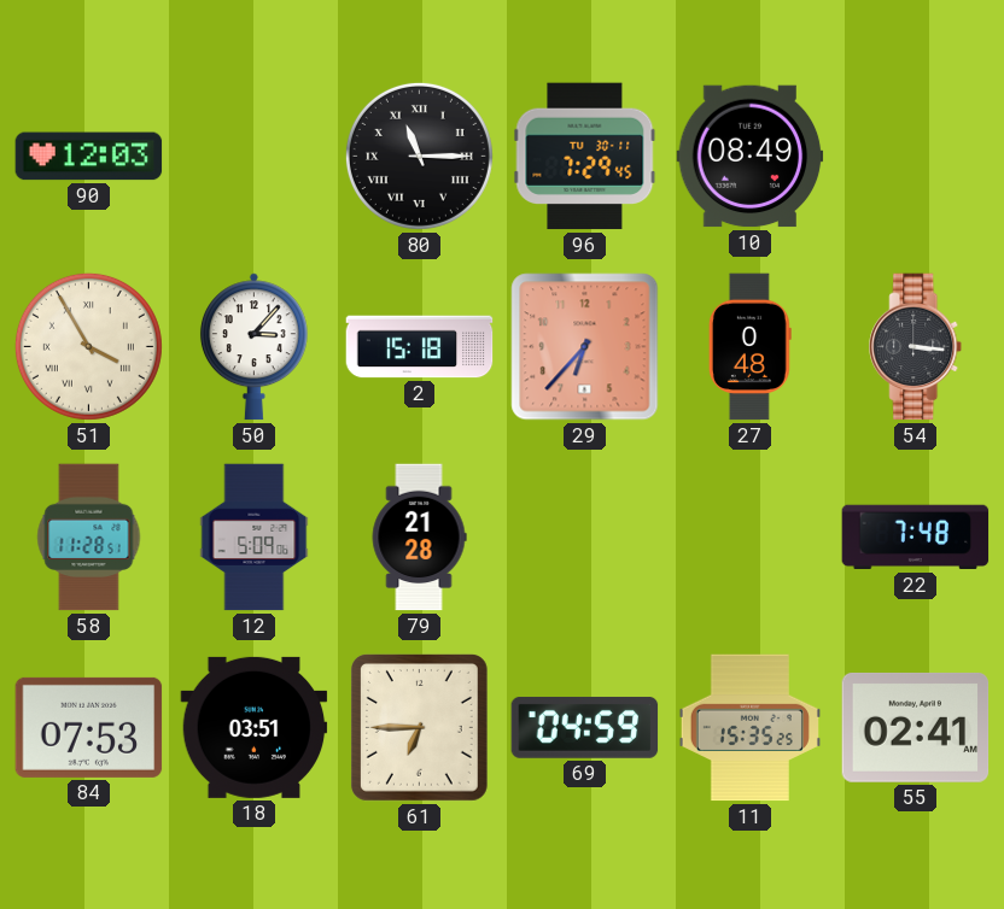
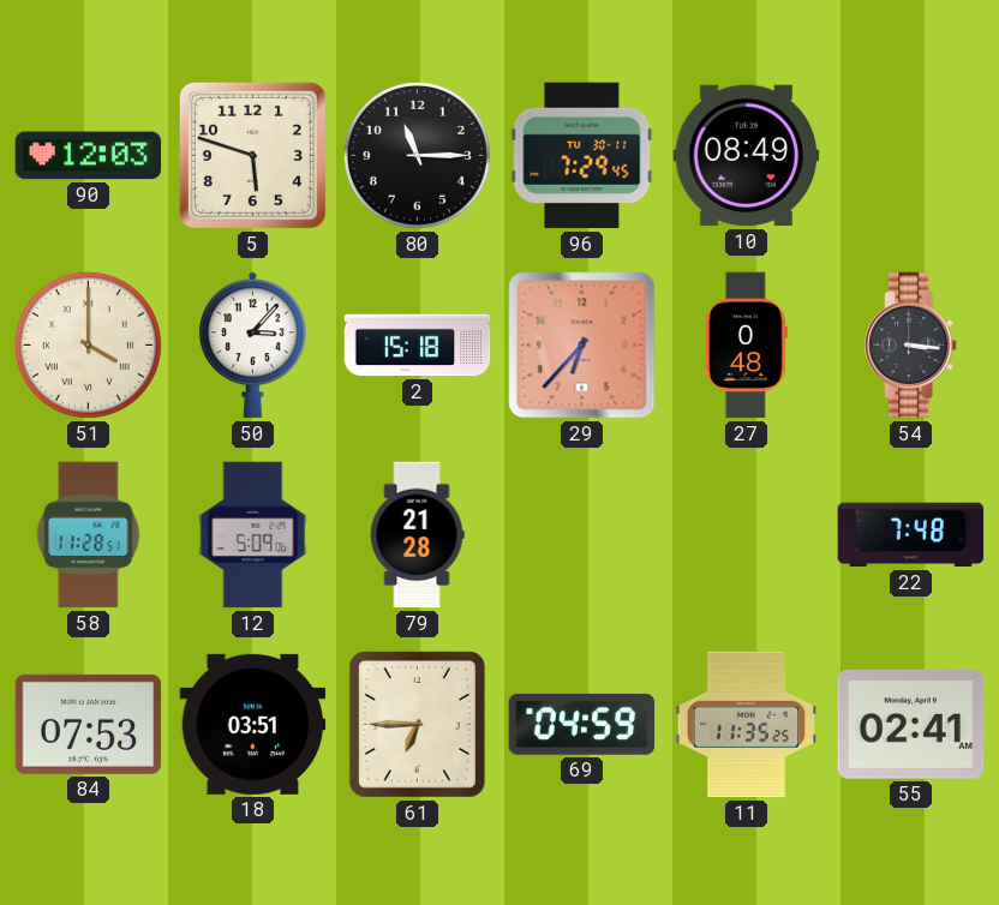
5: none -> 5:48
80 numerals: Roman -> Arabic
51: 3:55 -> 4:00
11: 15:35 -> 11:35
